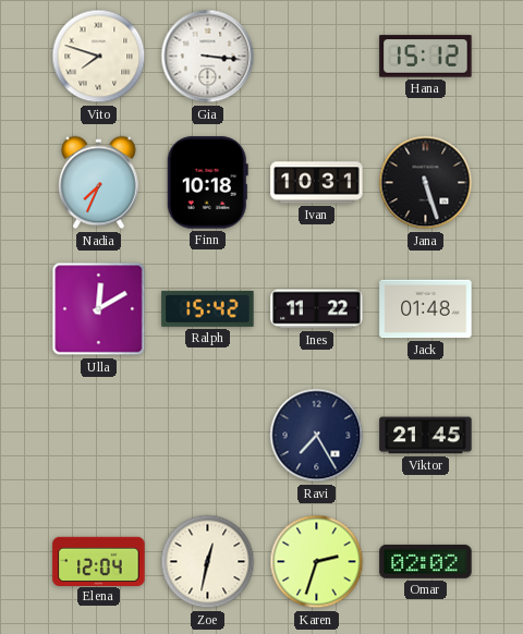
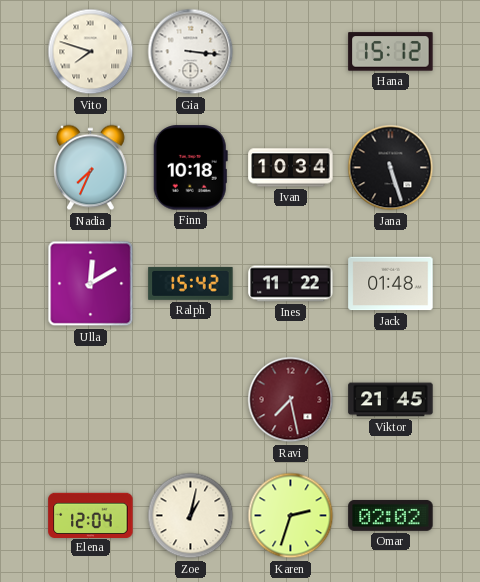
Ivan: 10:31 -> 10:34
Ravi: 7:25 -> 7:28
Ravi dial: navy -> burgundy
Zoe: 12:32 -> 1:02
